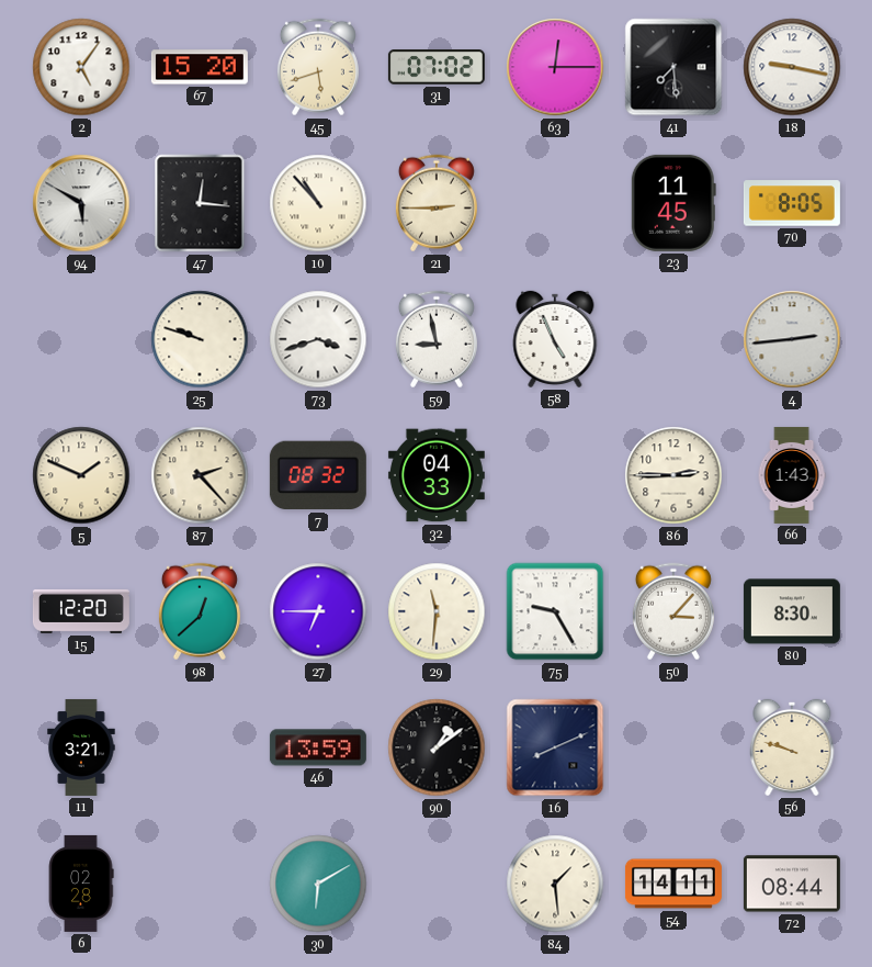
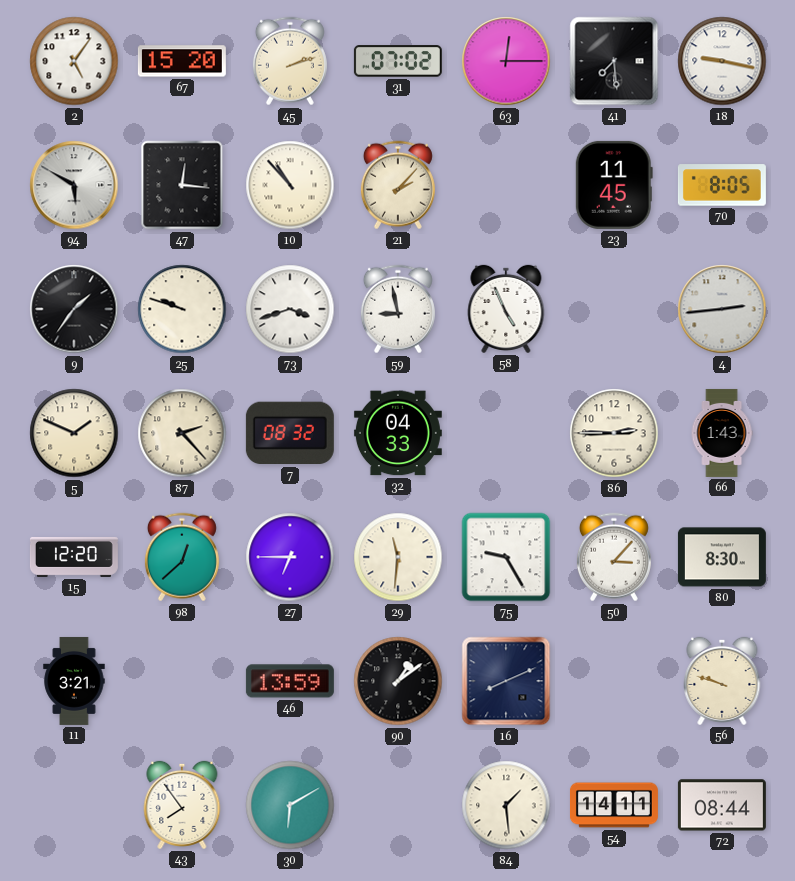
45: 5:42 -> 2:12
21: 2:45 -> 2:07
9: none -> 1:36
6: 02:28 -> none
43: none -> 7:54
